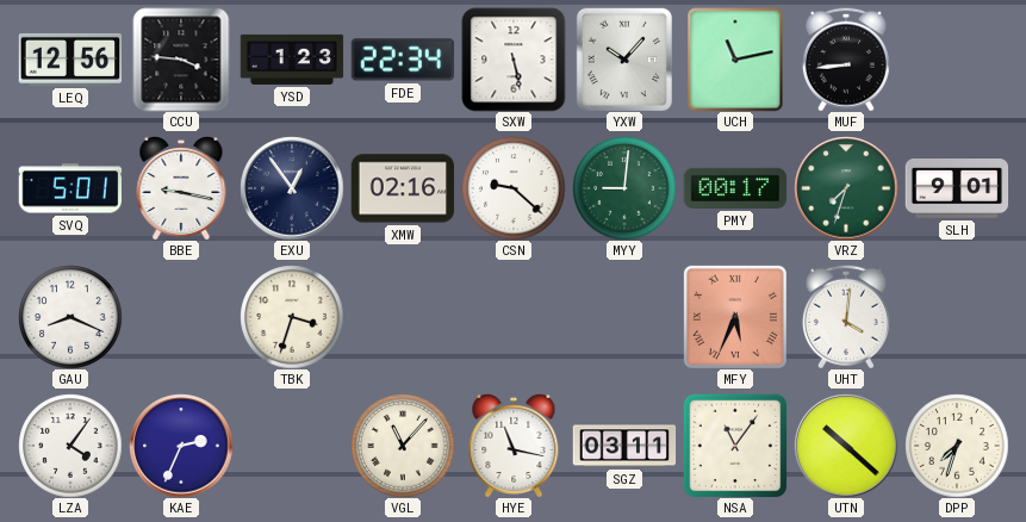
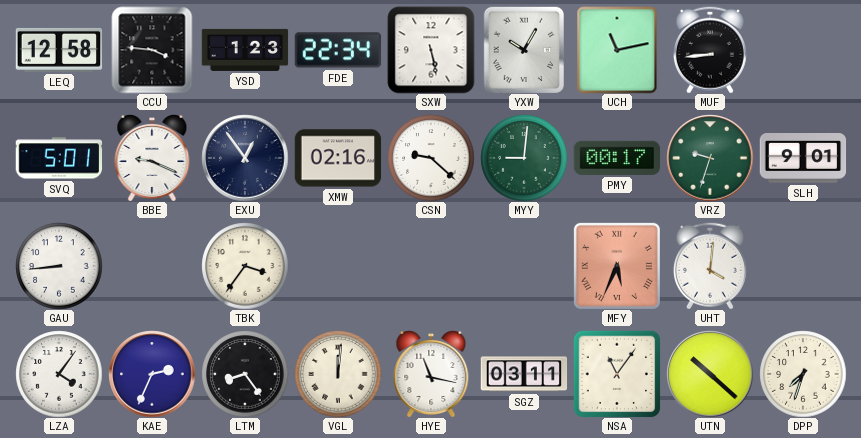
LEQ: 12:56 -> 12:58
YXW: 10:07 -> 10:05
BBE: 9:17 -> 9:19
VRZ: 7:33 -> 9:33
GAU: 8:19 -> 8:44
TBK: 3:33 -> 3:36
LTM: none -> 8:24
VGL: 11:07 -> 12:01
